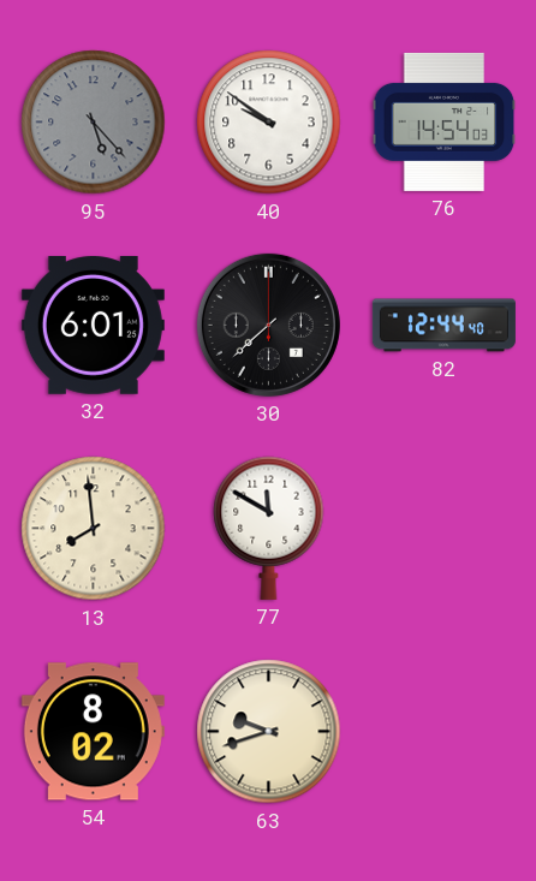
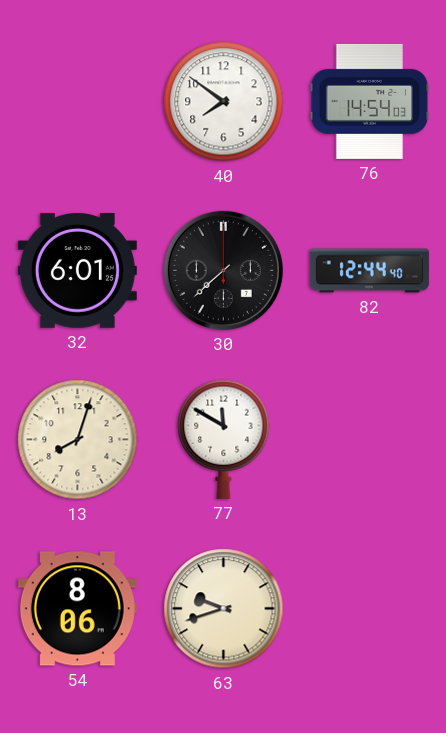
95: 5:23 -> none
40: 9:51 -> 7:51
13: 7:59 -> 8:03
54: 8:02 -> 8:06
